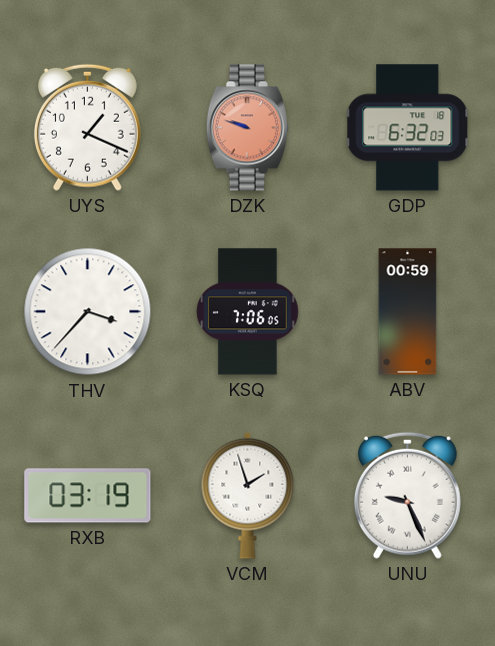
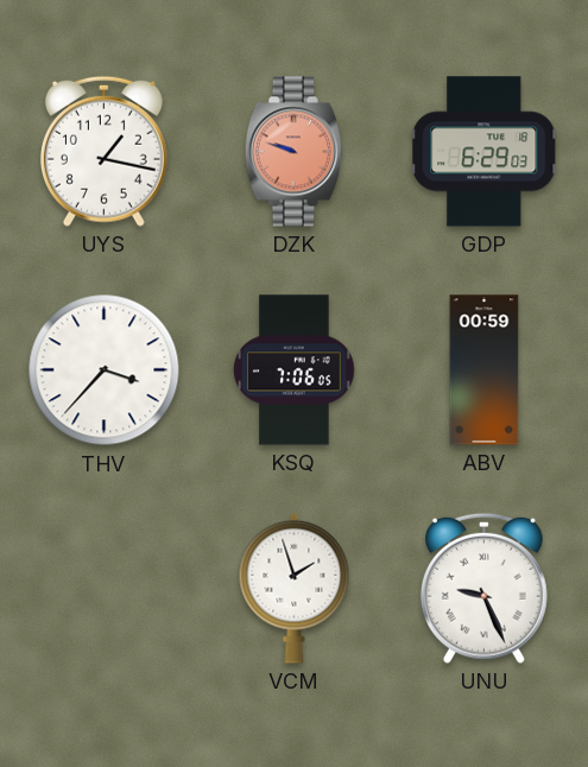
UYS: 1:19 -> 1:17
GDP: 6:32 -> 6:29
RXB: 03:19 -> none
